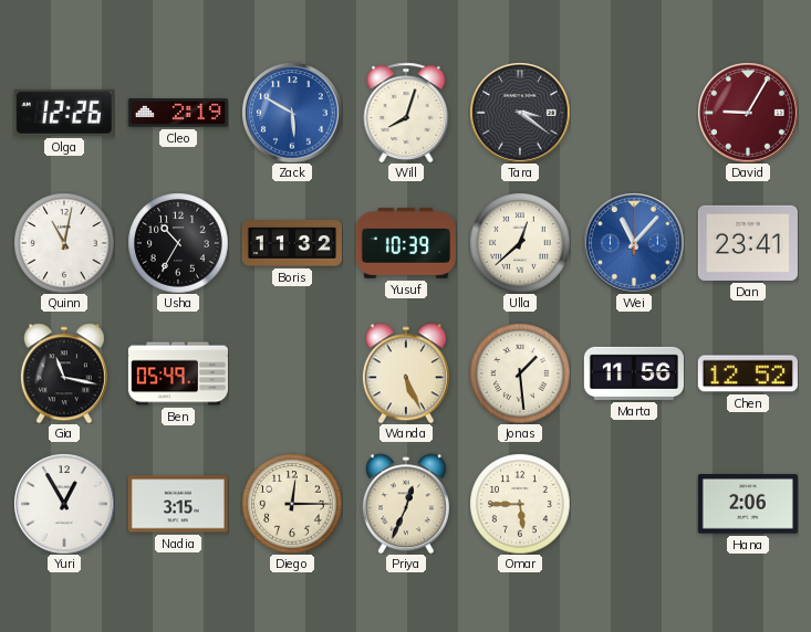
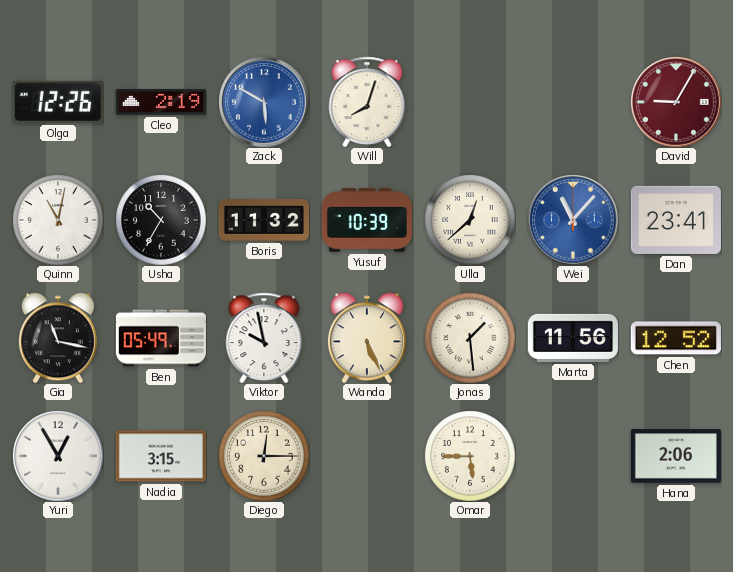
Tara: 3:21 -> none
Viktor: none -> 9:58
Priya: 12:34 -> none
